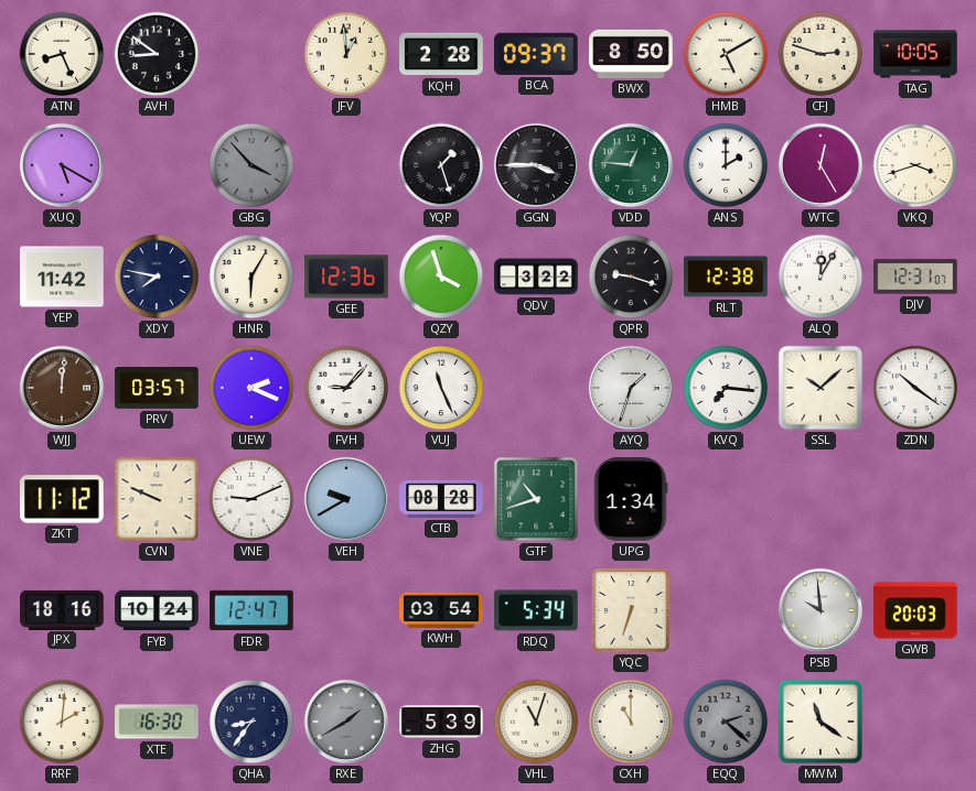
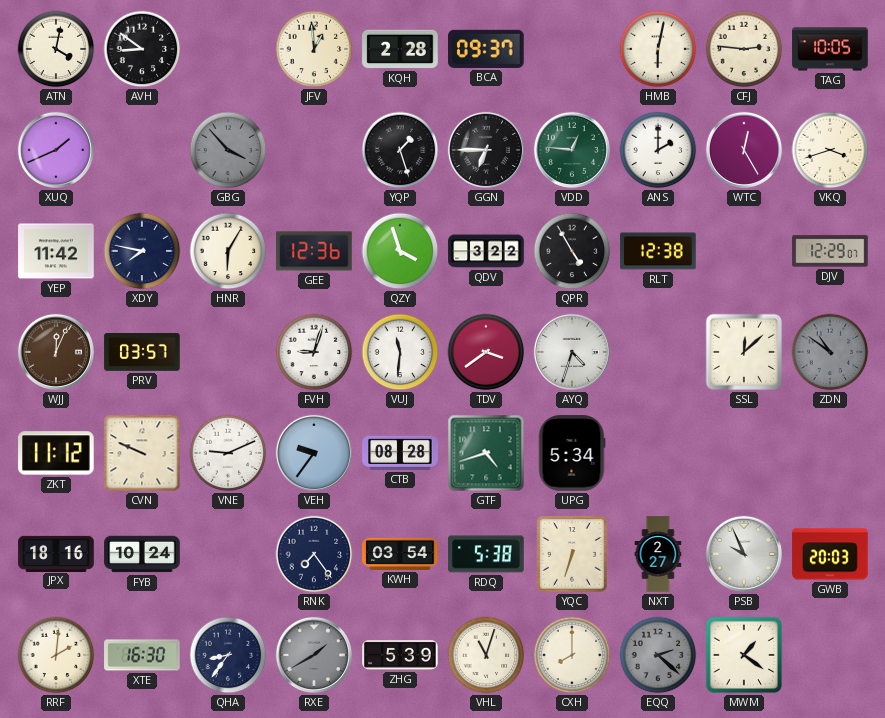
ATN: 8:26 -> 4:02
BWX: 8:50 -> none
HMB: 5:10 -> 6:02
CFJ: 2:48 -> 2:46
XUQ: 5:20 -> 1:41
GGN: 3:45 -> 6:45
QPR: 9:18 -> 4:55
ALQ: 12:05 -> none
DJV: 12:31 -> 12:29
WJJ: 12:01 -> 12:04
UEW: 2:19 -> none
FVH: 9:07 -> 9:03
VUJ: 11:26 -> 11:31
TDV: none -> 3:39
AYQ: 1:33 -> 4:33
KVQ: 7:16 -> none
SSL: 10:08 -> 12:08
ZDN: 10:21 -> 10:51
ZDN dial: white -> grey
VEH: 9:40 -> 9:36
GTF: 10:42 -> 4:42
UPG: 1:34 -> 5:34
FDR: 12:47 -> none
RNK: none -> 7:24
RDQ: 5:34 -> 5:38
NXT: none -> 2:27
PSB: 9:59 -> 9:56
CXH: 11:00 -> 8:00
MWM: 11:21 -> 1:21
